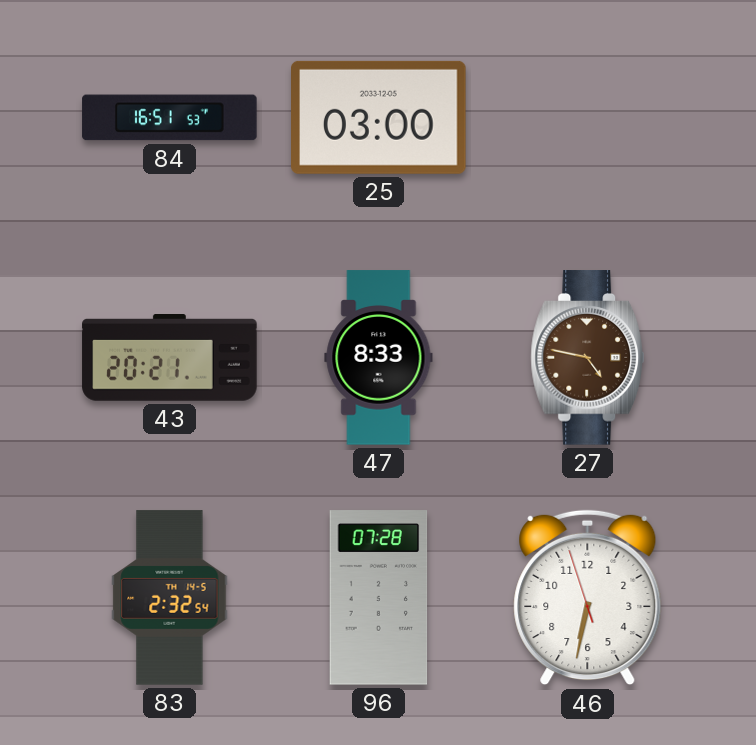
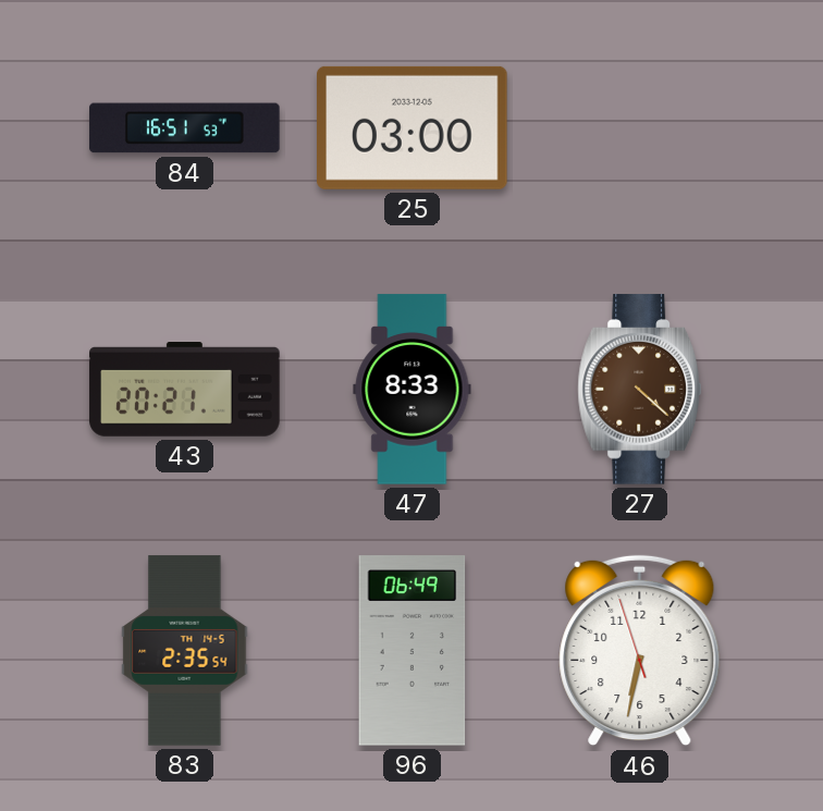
27: 4:47 -> 4:22
83: 2:32 -> 2:35
96: 07:28 -> 06:49
